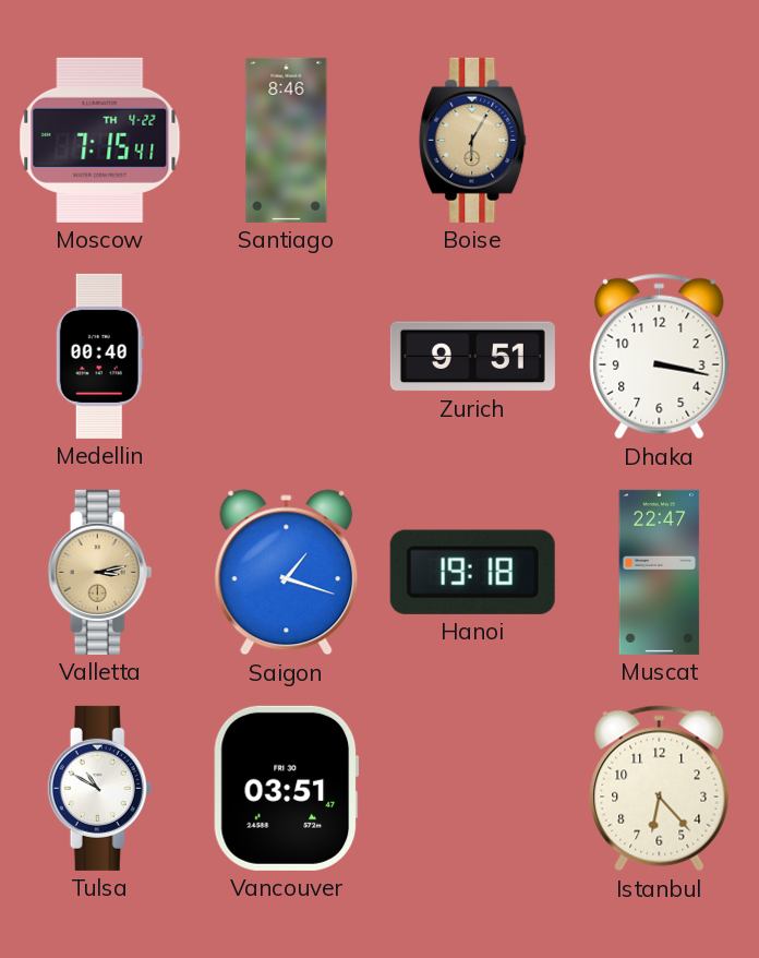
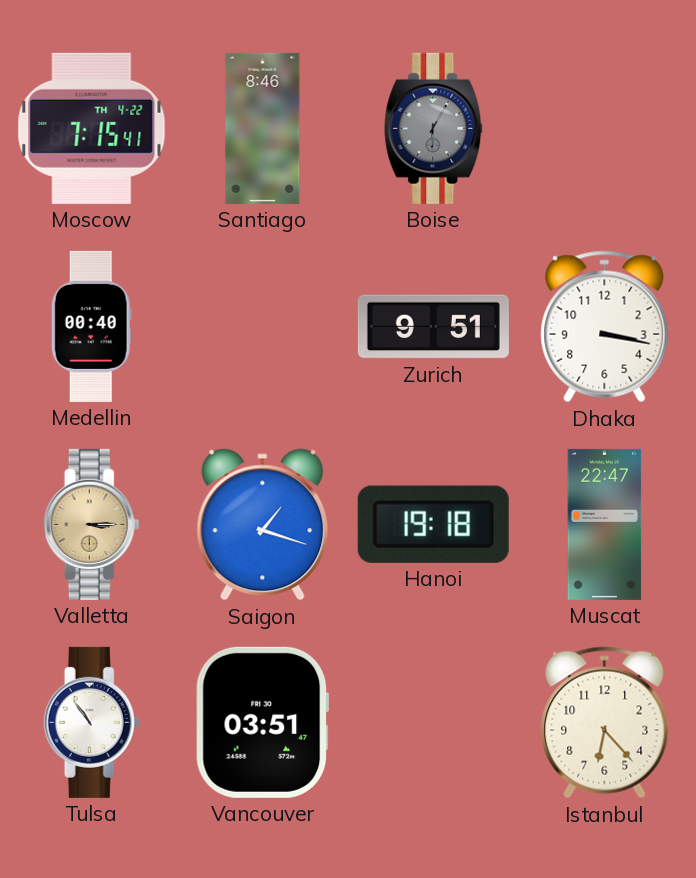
Boise dial: champagne -> grey
Valletta: 3:13 -> 3:15
Tulsa: 10:50 -> 10:54
